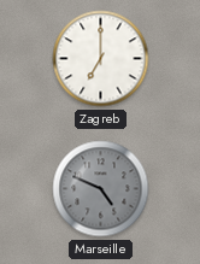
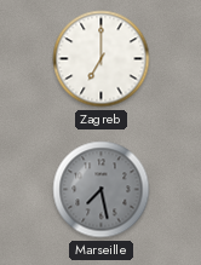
Marseille: 4:49 -> 7:28
